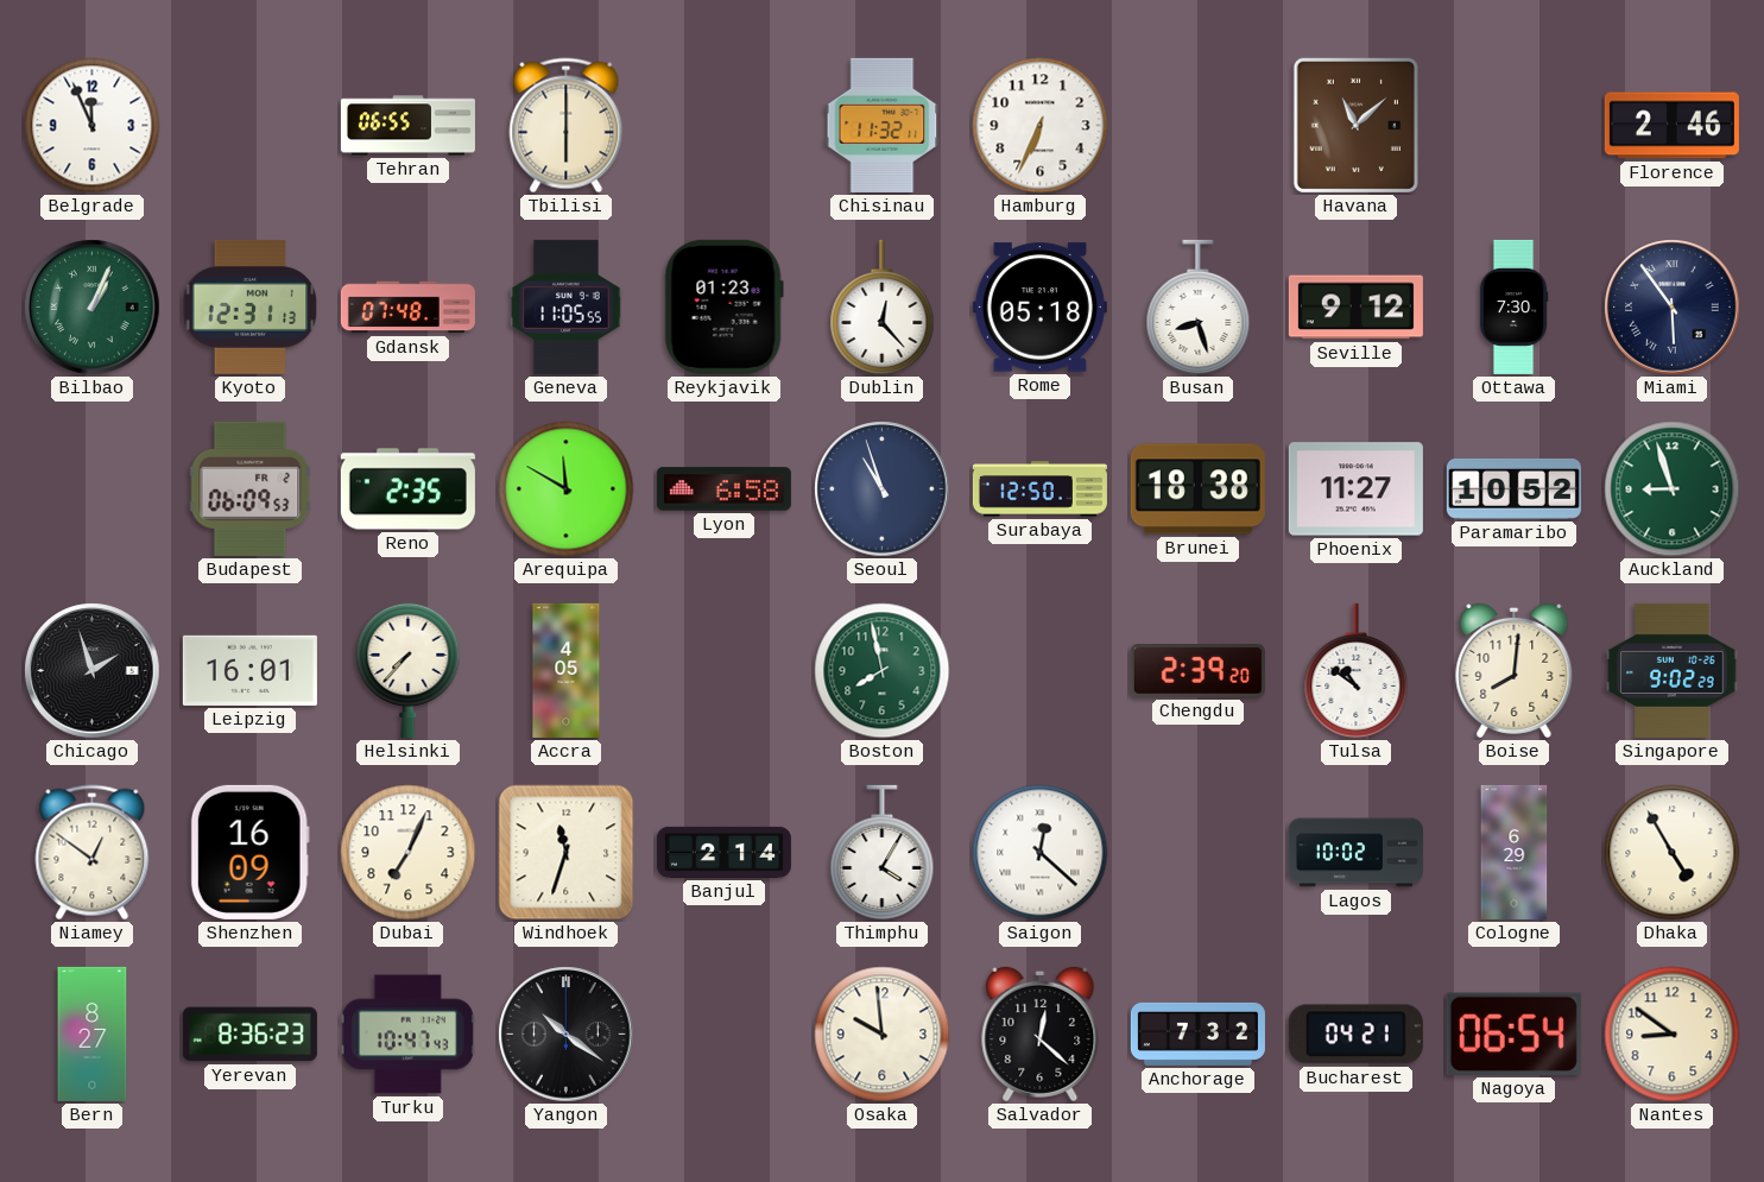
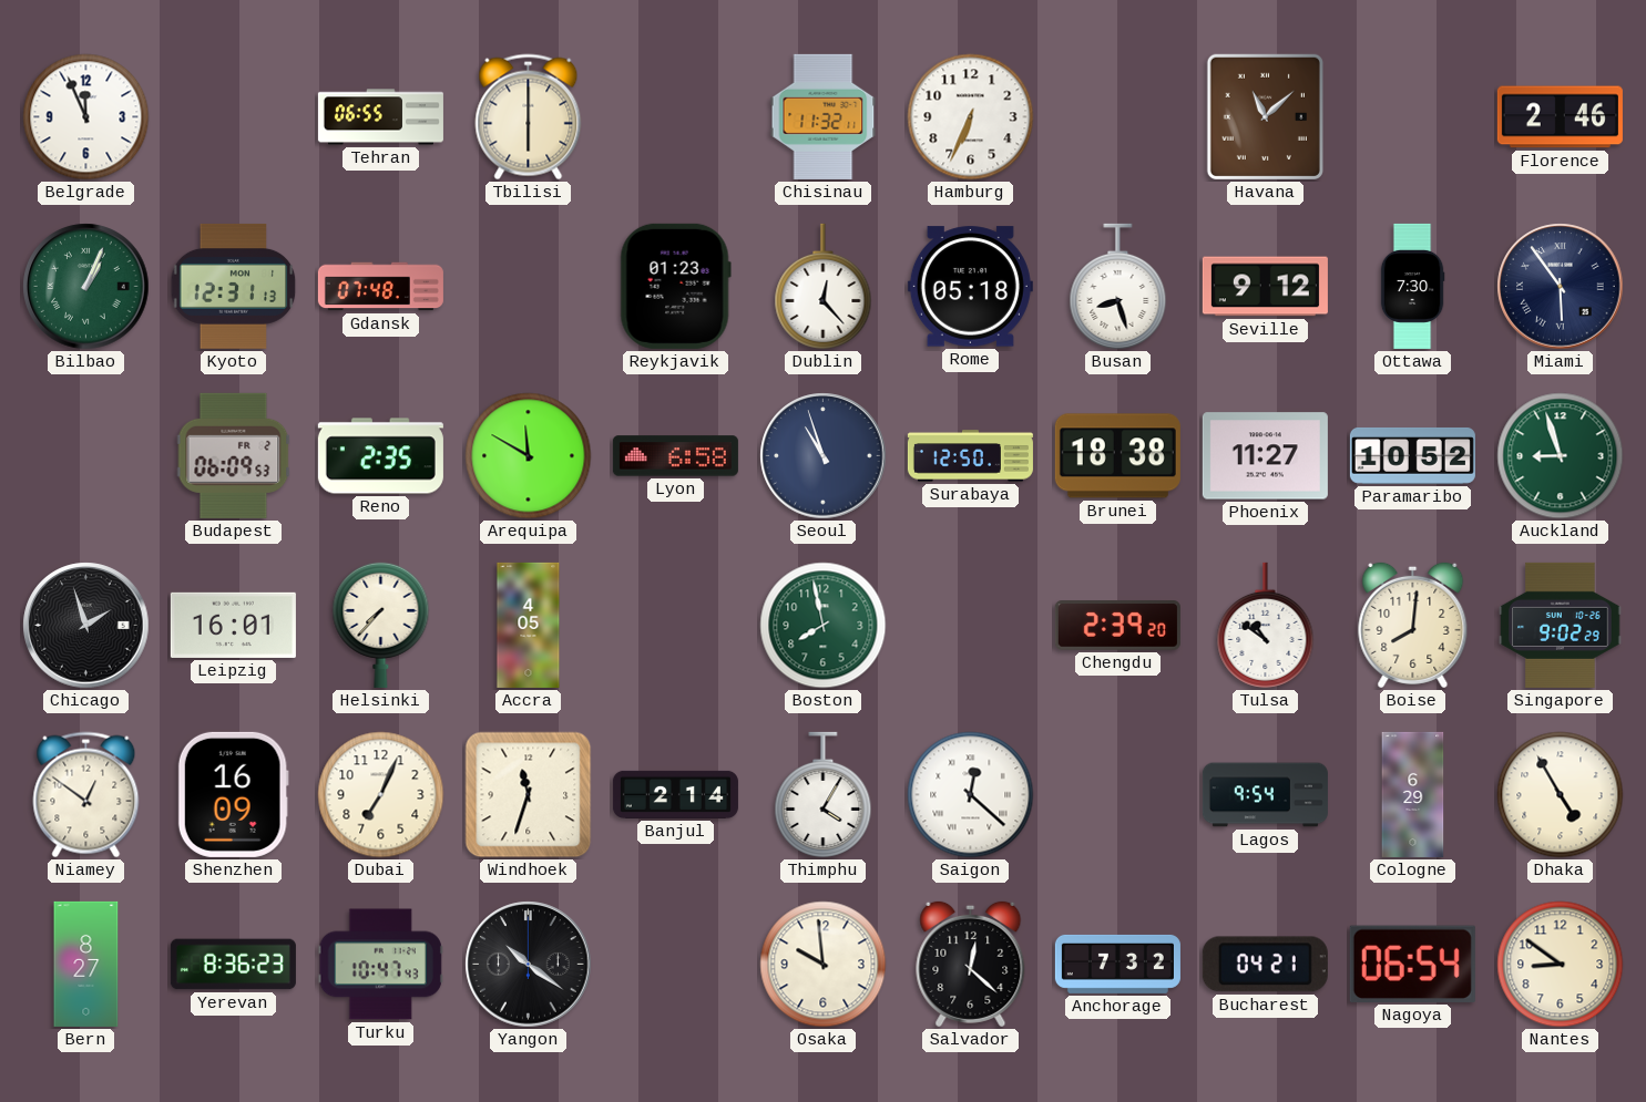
Geneva: 11:05 -> none
Lagos: 10:02 -> 9:54
